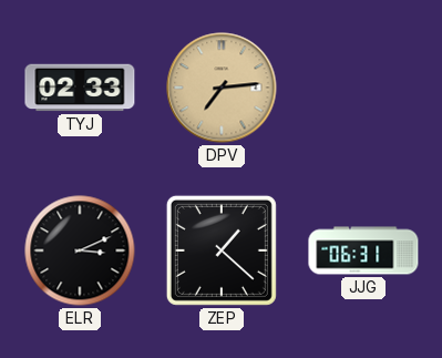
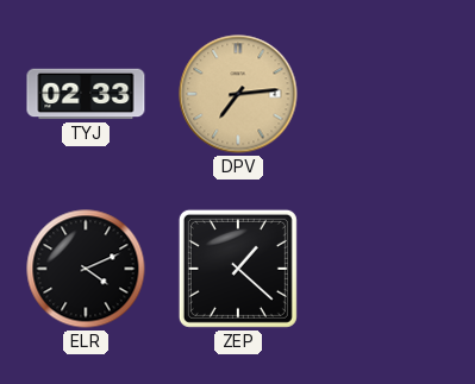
ELR: 3:11 -> 4:11
JJG: 06:31 -> none
